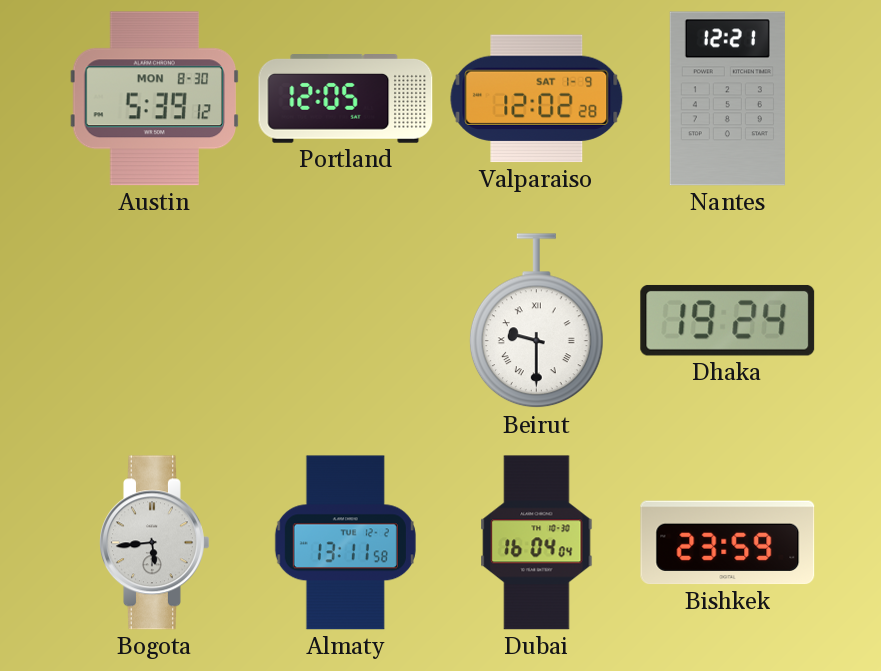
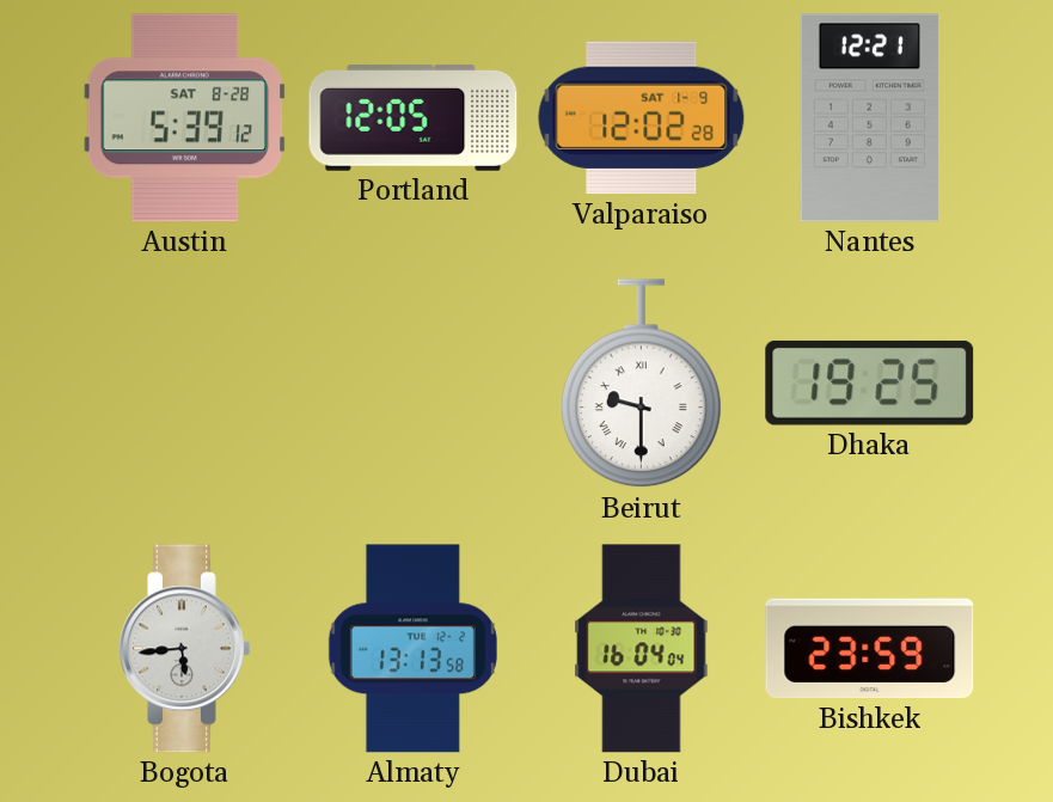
Austin date: MON 8-30 -> SAT 8-28
Dhaka: 19:24 -> 19:25
Almaty: 13:11 -> 13:13
